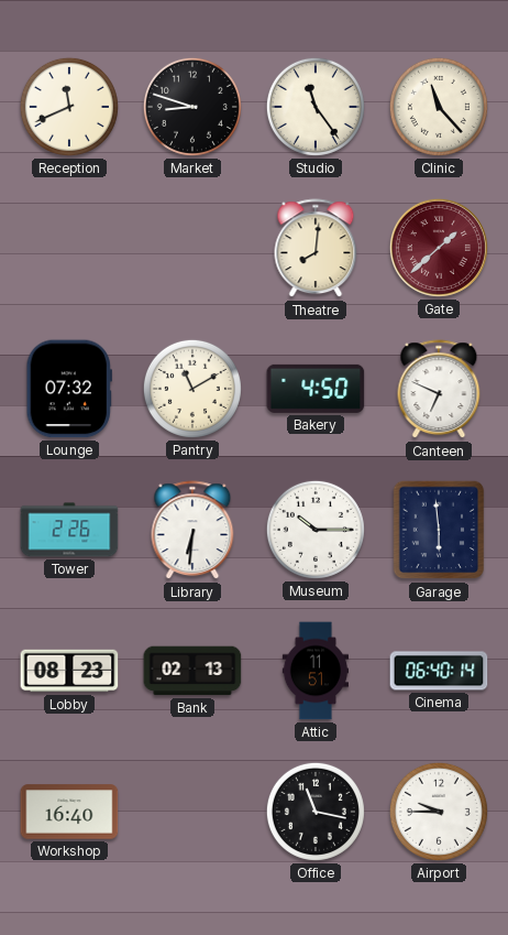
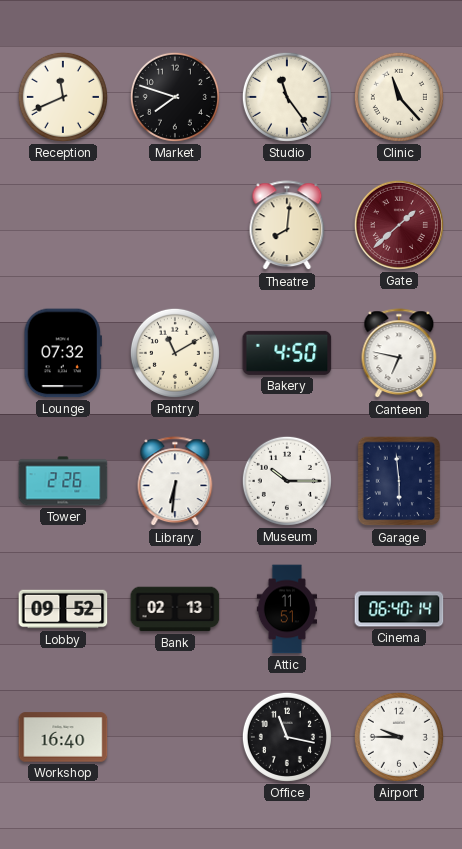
Market: 8:48 -> 7:48
Canteen: 6:49 -> 6:47
Lobby: 08:23 -> 09:52
